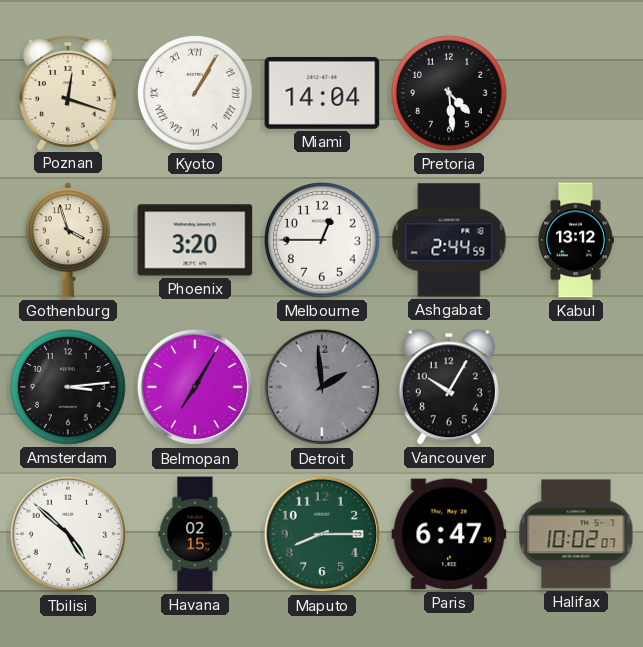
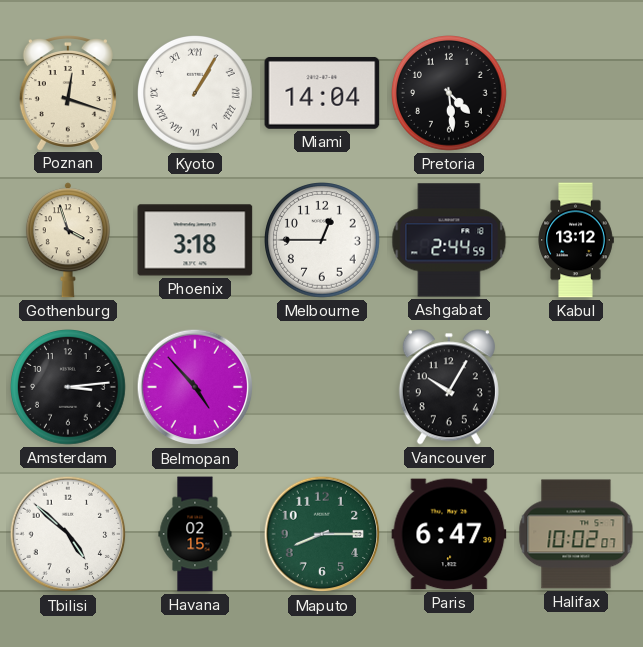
Phoenix: 3:20 -> 3:18
Belmopan: 7:05 -> 4:53
Detroit: 1:59 -> none
